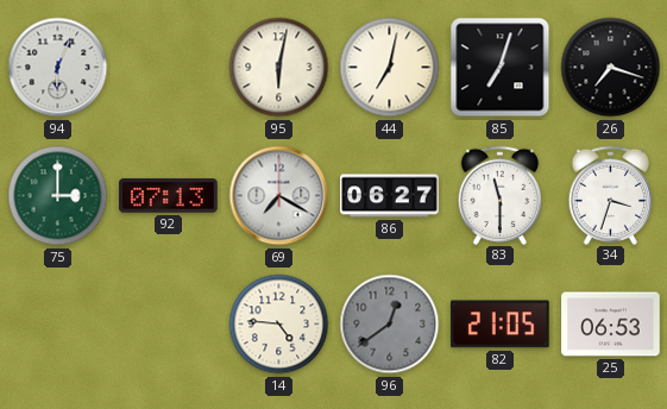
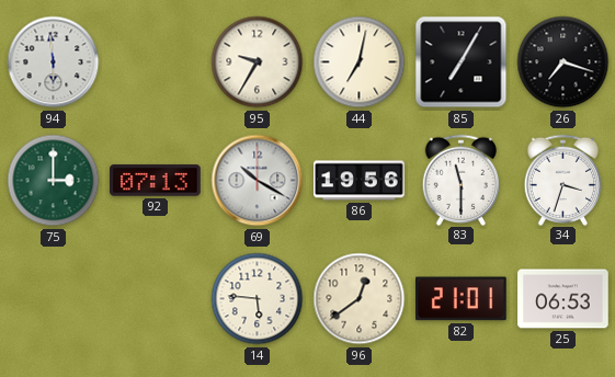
94: 6:04 -> 5:59
95: 6:02 -> 9:35
85: 7:03 -> 7:05
69: 7:20 -> 10:20
86: 06:27 -> 19:56
14: 4:46 -> 5:46
96 dial: grey -> cream
82: 21:05 -> 21:01
